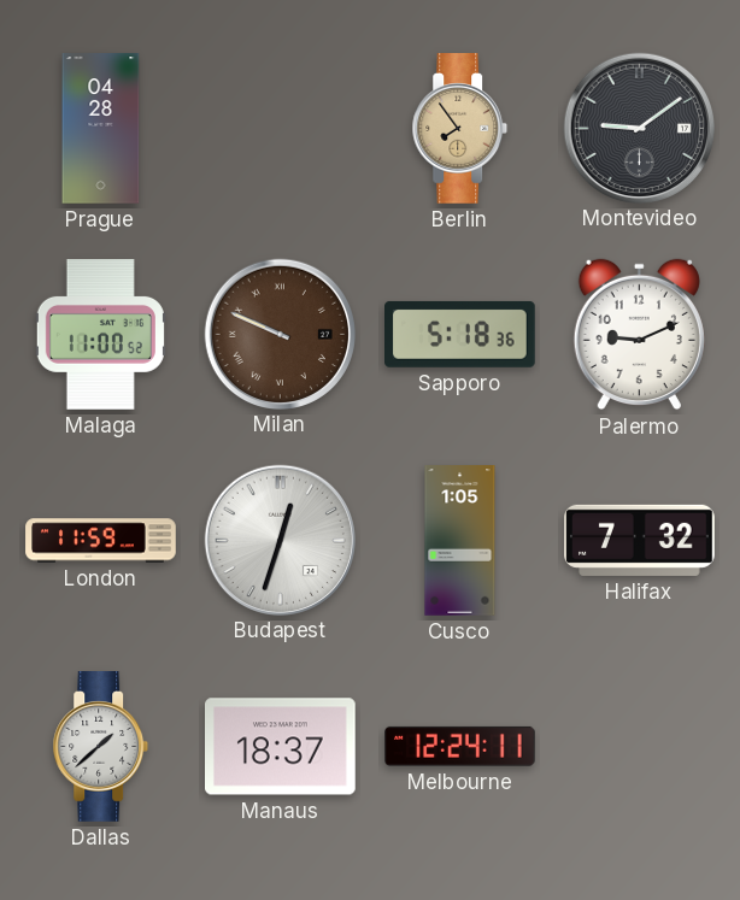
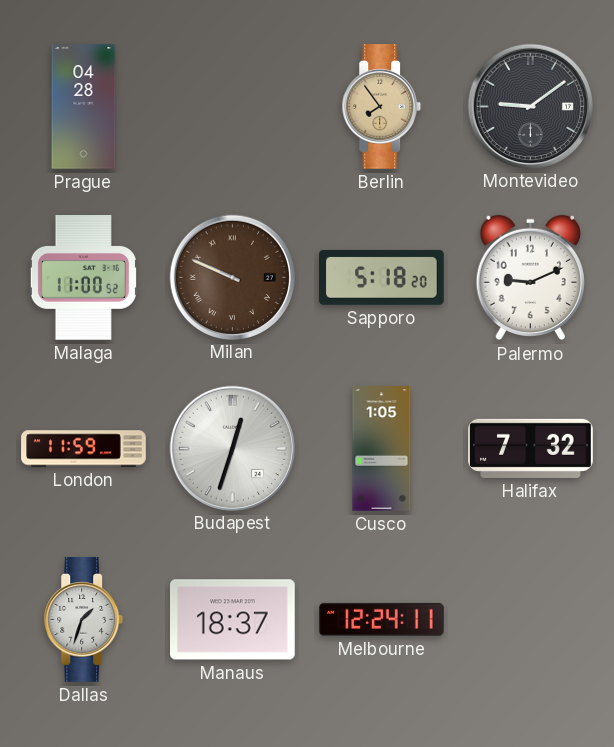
Sapporo: 5:18:36 -> 5:18:20
Dallas: 1:38 -> 1:33
